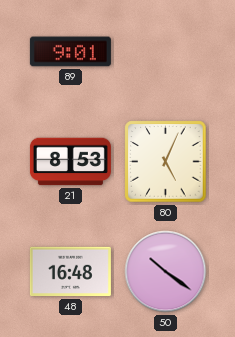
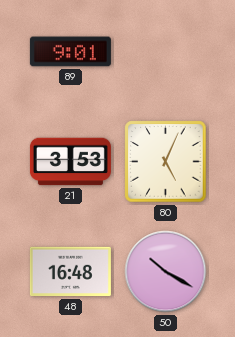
21: 8:53 -> 3:53
50: 10:21 -> 10:20
